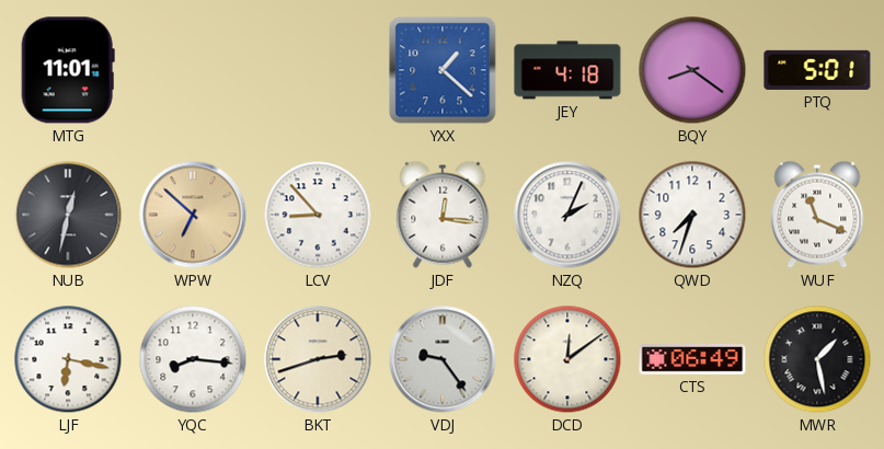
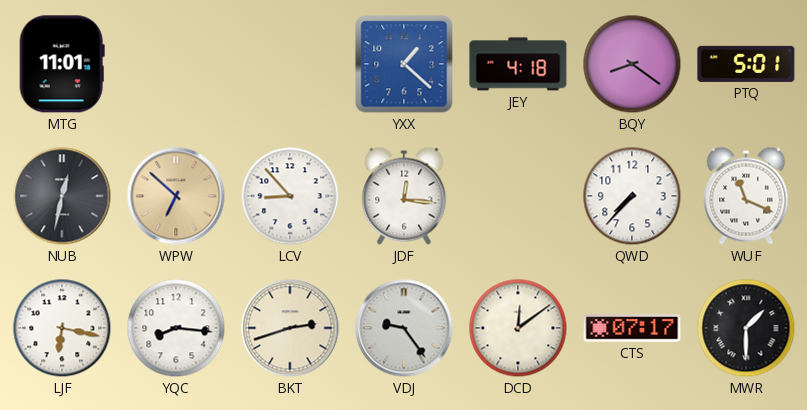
NZQ: 2:04 -> none
QWD: 7:33 -> 7:37
CTS: 06:49 -> 07:17
MWR: 1:28 -> 1:30
